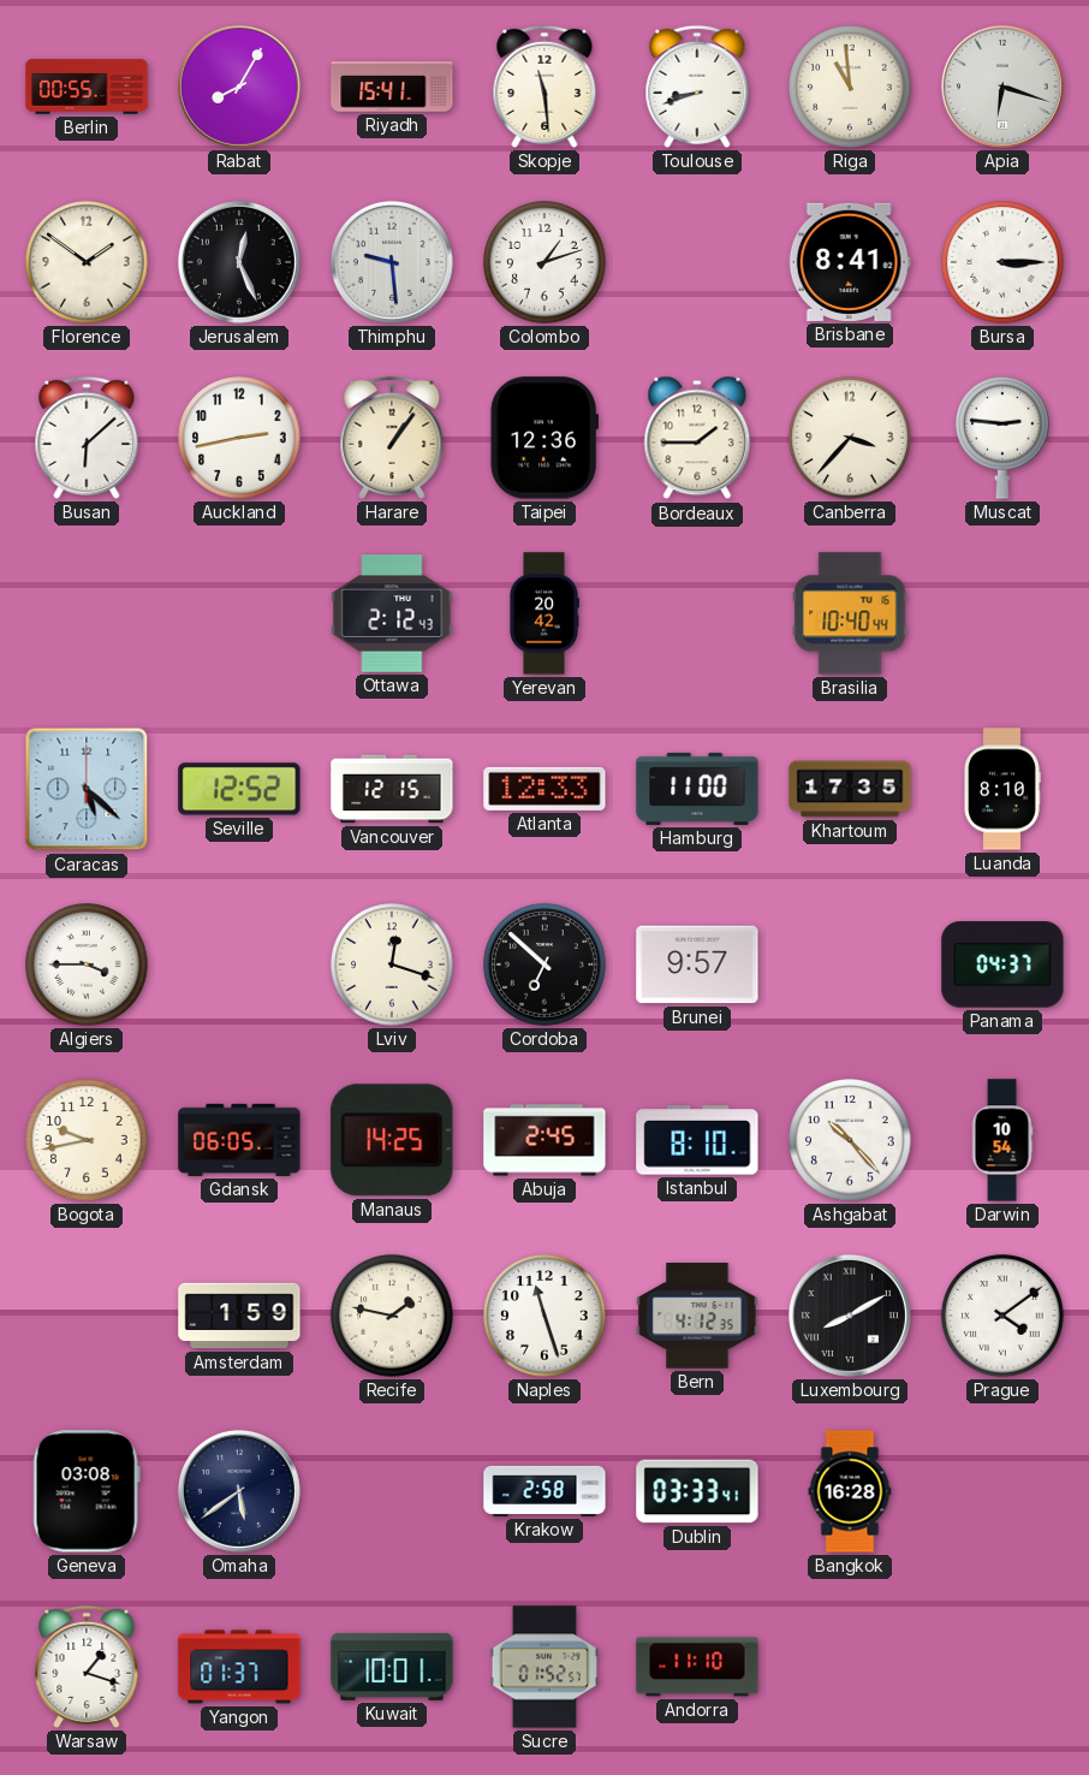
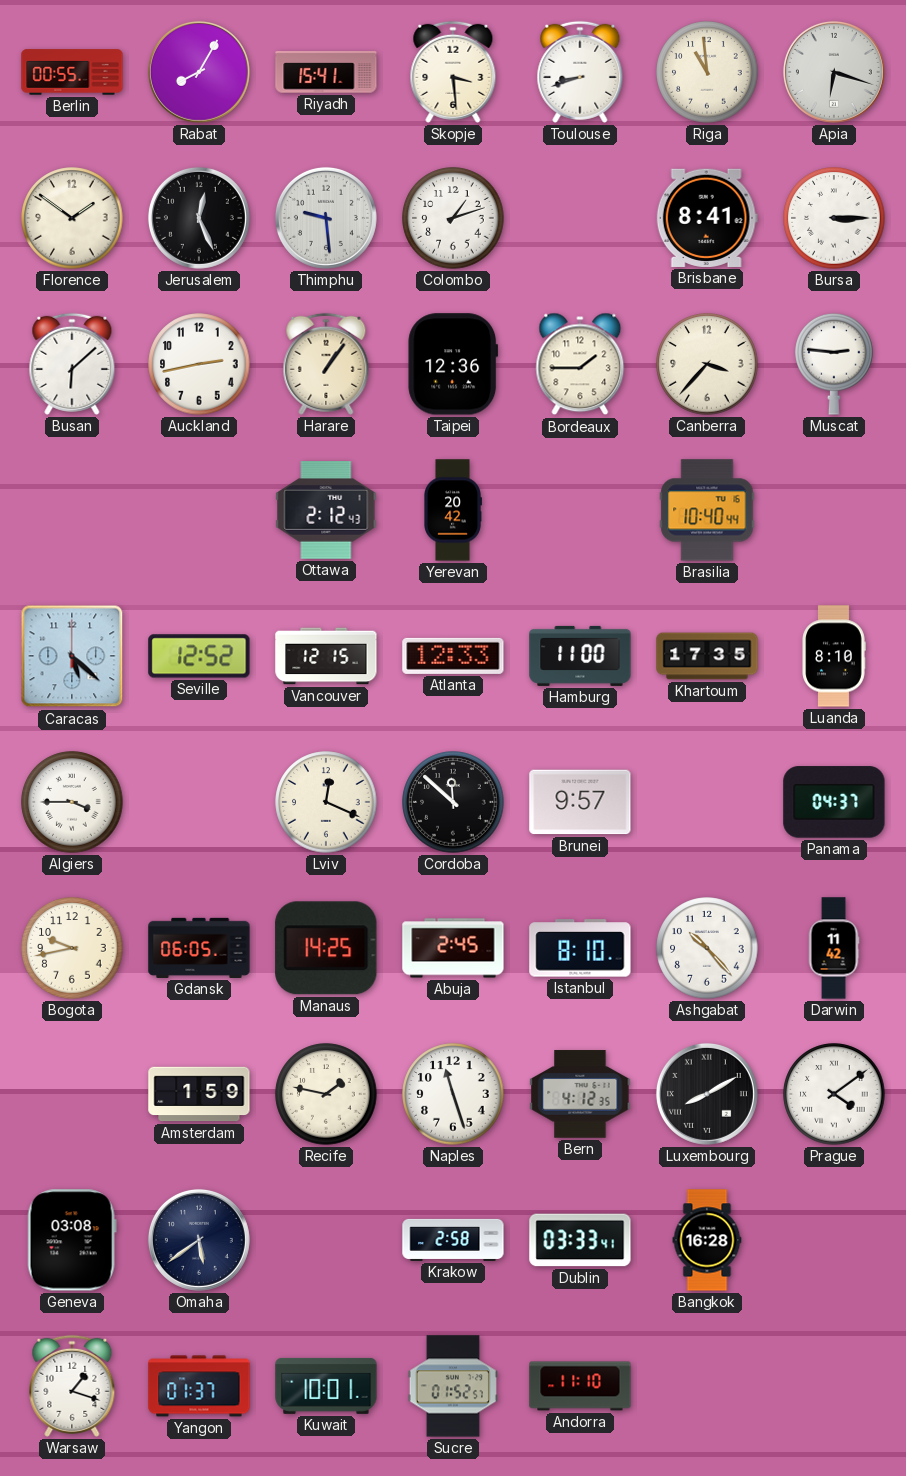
Skopje: 11:29 -> 3:29
Lviv: 12:18 -> 12:19
Cordoba: 6:52 -> 11:52
Darwin: 10:54 -> 11:42
